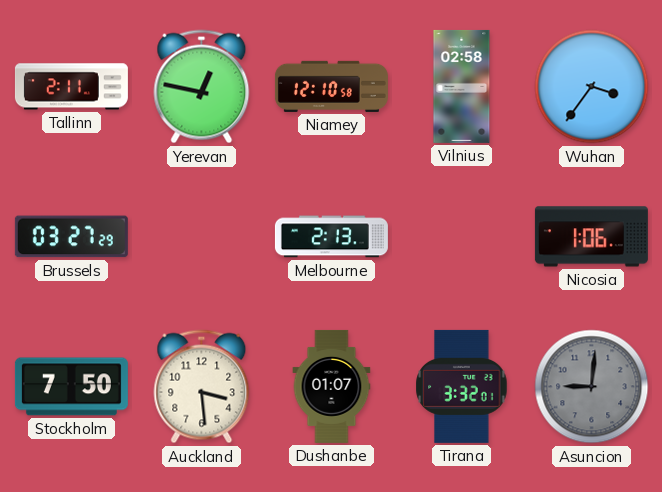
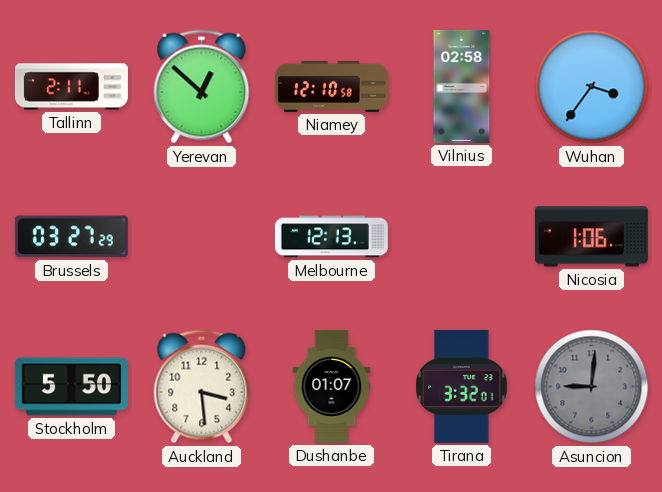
Yerevan: 12:47 -> 12:52
Melbourne: 2:13 -> 12:13
Stockholm: 7:50 -> 5:50
